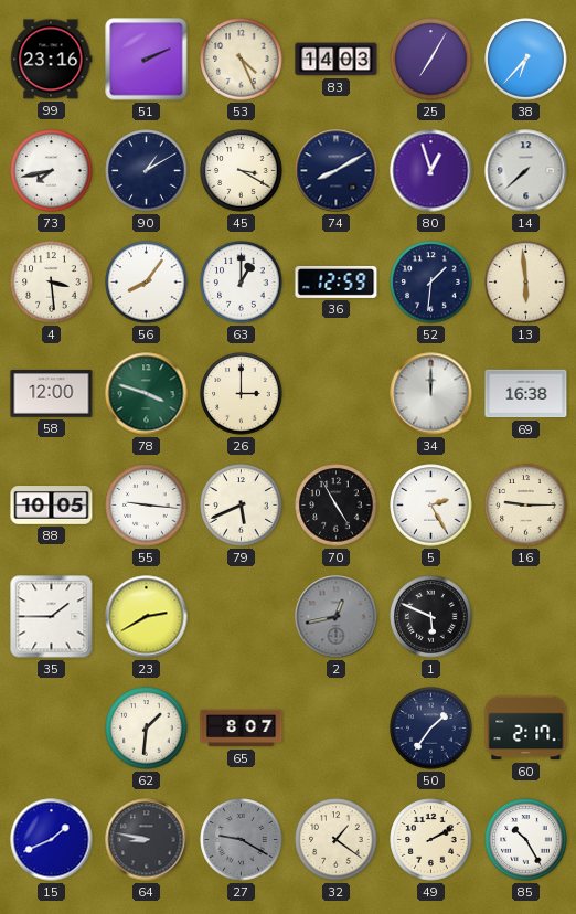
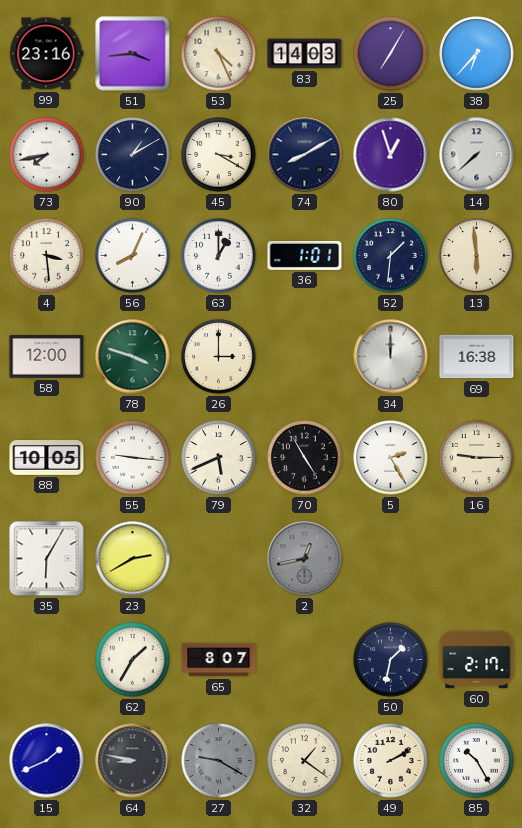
51: 2:11 -> 3:44
56: 8:06 -> 8:04
36: 12:59 -> 1:01
35: 1:45 -> 6:05
1: 5:49 -> none
62: 1:31 -> 1:35
50: 1:36 -> 1:32
